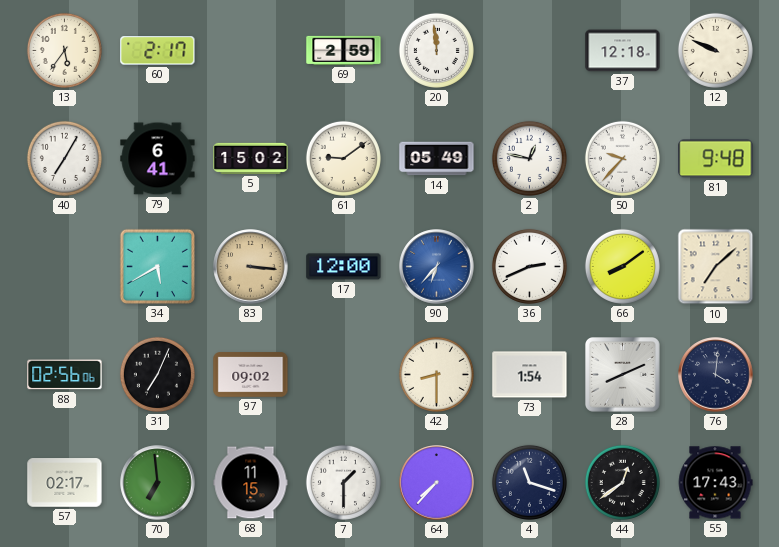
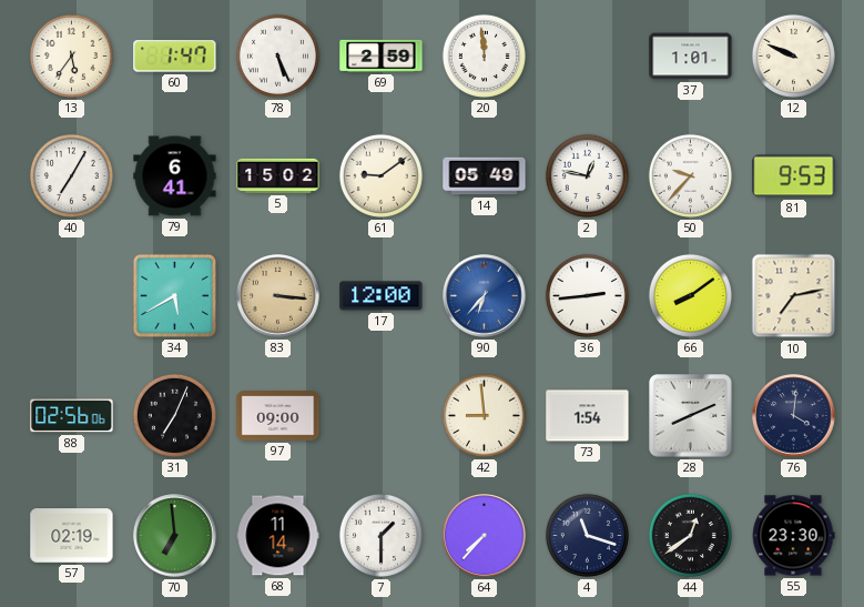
60: 2:17 -> 1:47
78: none -> 5:26
37: 12:18 -> 1:01
81: 9:48 -> 9:53
36: 2:41 -> 2:44
10: 7:08 -> 7:13
97: 09:02 -> 09:00
42: 8:30 -> 8:59
57: 02:17 -> 02:19
68: 11:15 -> 11:14
55: 17:43 -> 23:30
